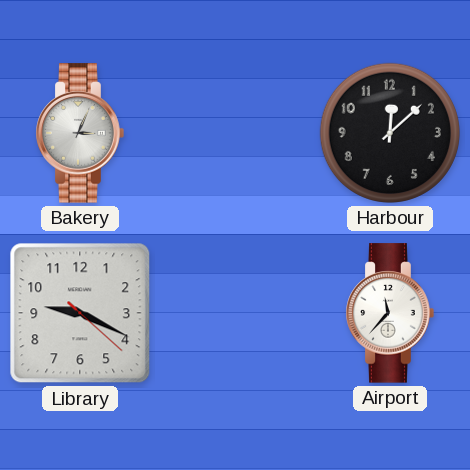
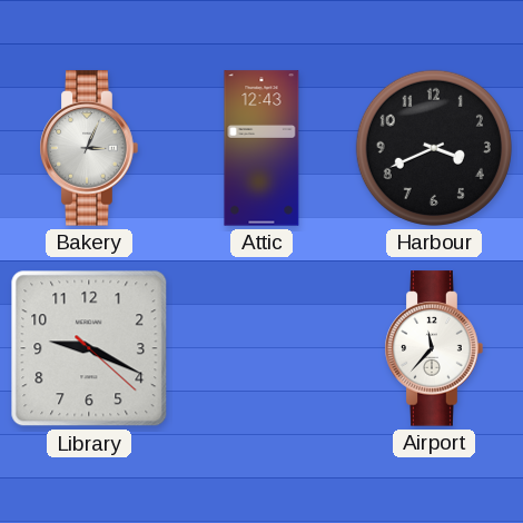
Attic: none -> 12:43
Harbour: 12:08 -> 3:41
